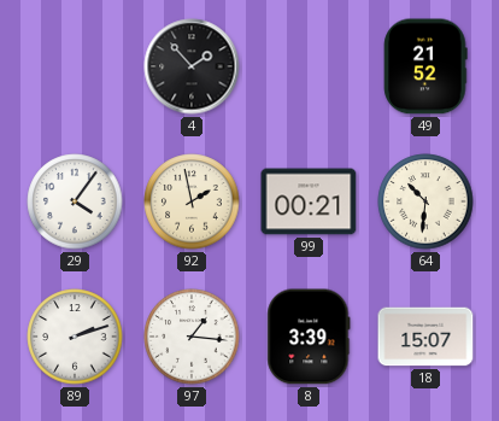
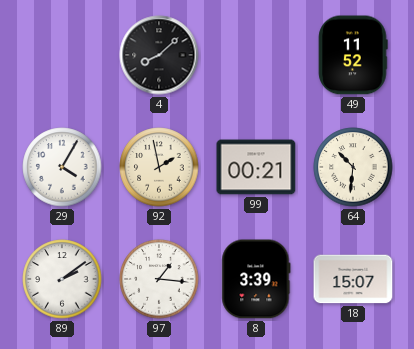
4: 1:53 -> 8:08
49: 21:52 -> 11:52
29: 4:06 -> 4:05
89: 2:12 -> 2:09
